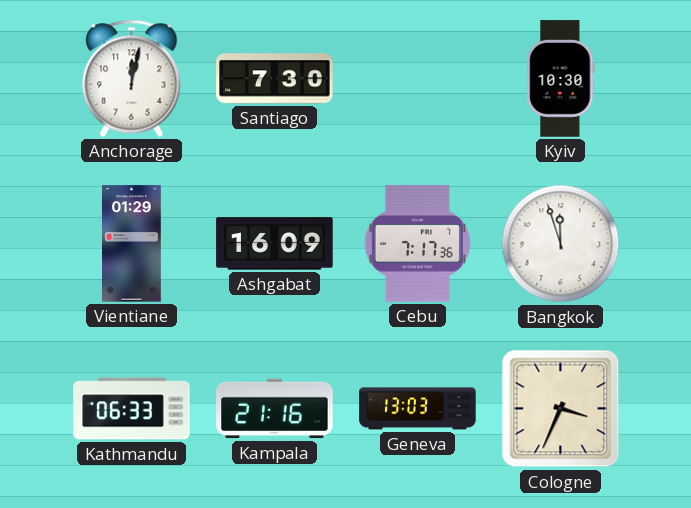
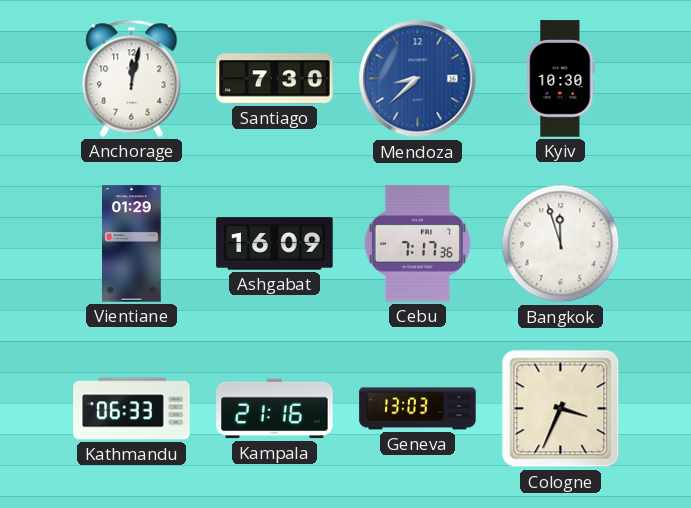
Mendoza: none -> 8:38
